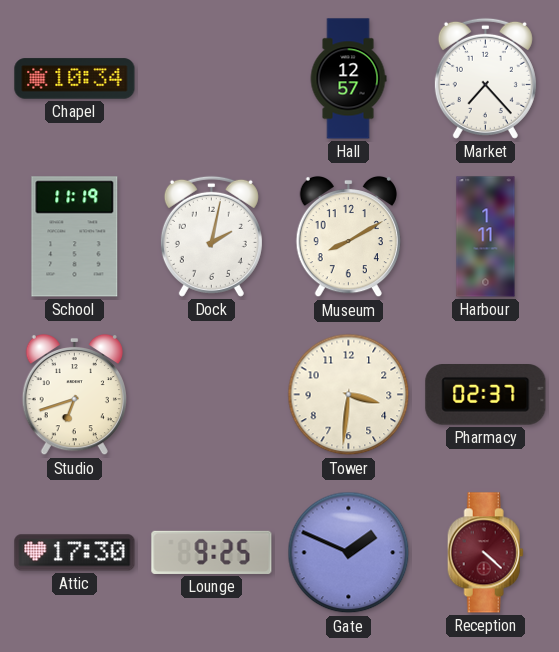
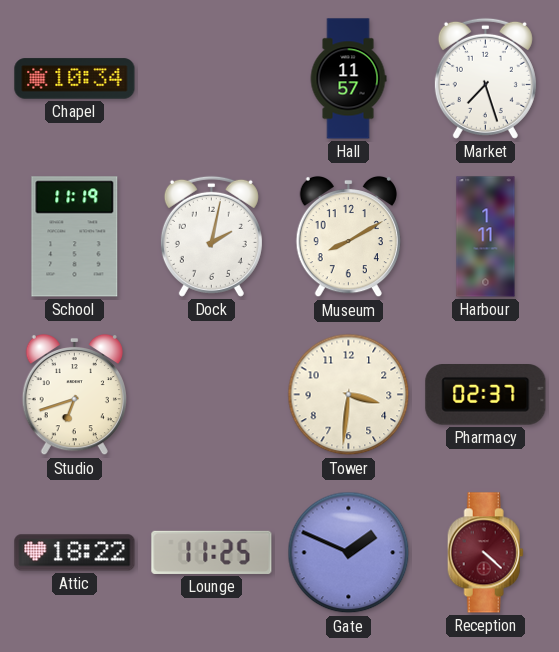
Hall: 12:57 -> 11:57
Market: 7:23 -> 7:27
Attic: 17:30 -> 18:22
Lounge: 9:25 -> 11:25
